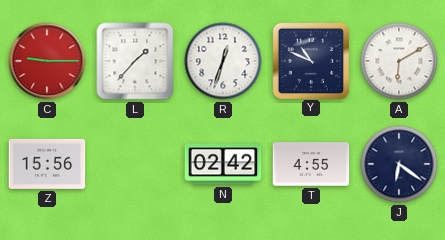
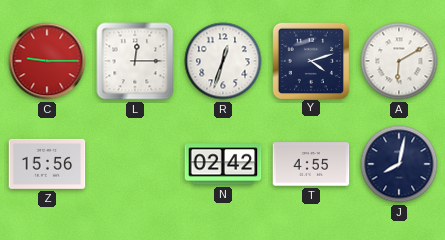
L: 1:37 -> 12:15
Y: 10:49 -> 4:12
J: 6:21 -> 8:02
